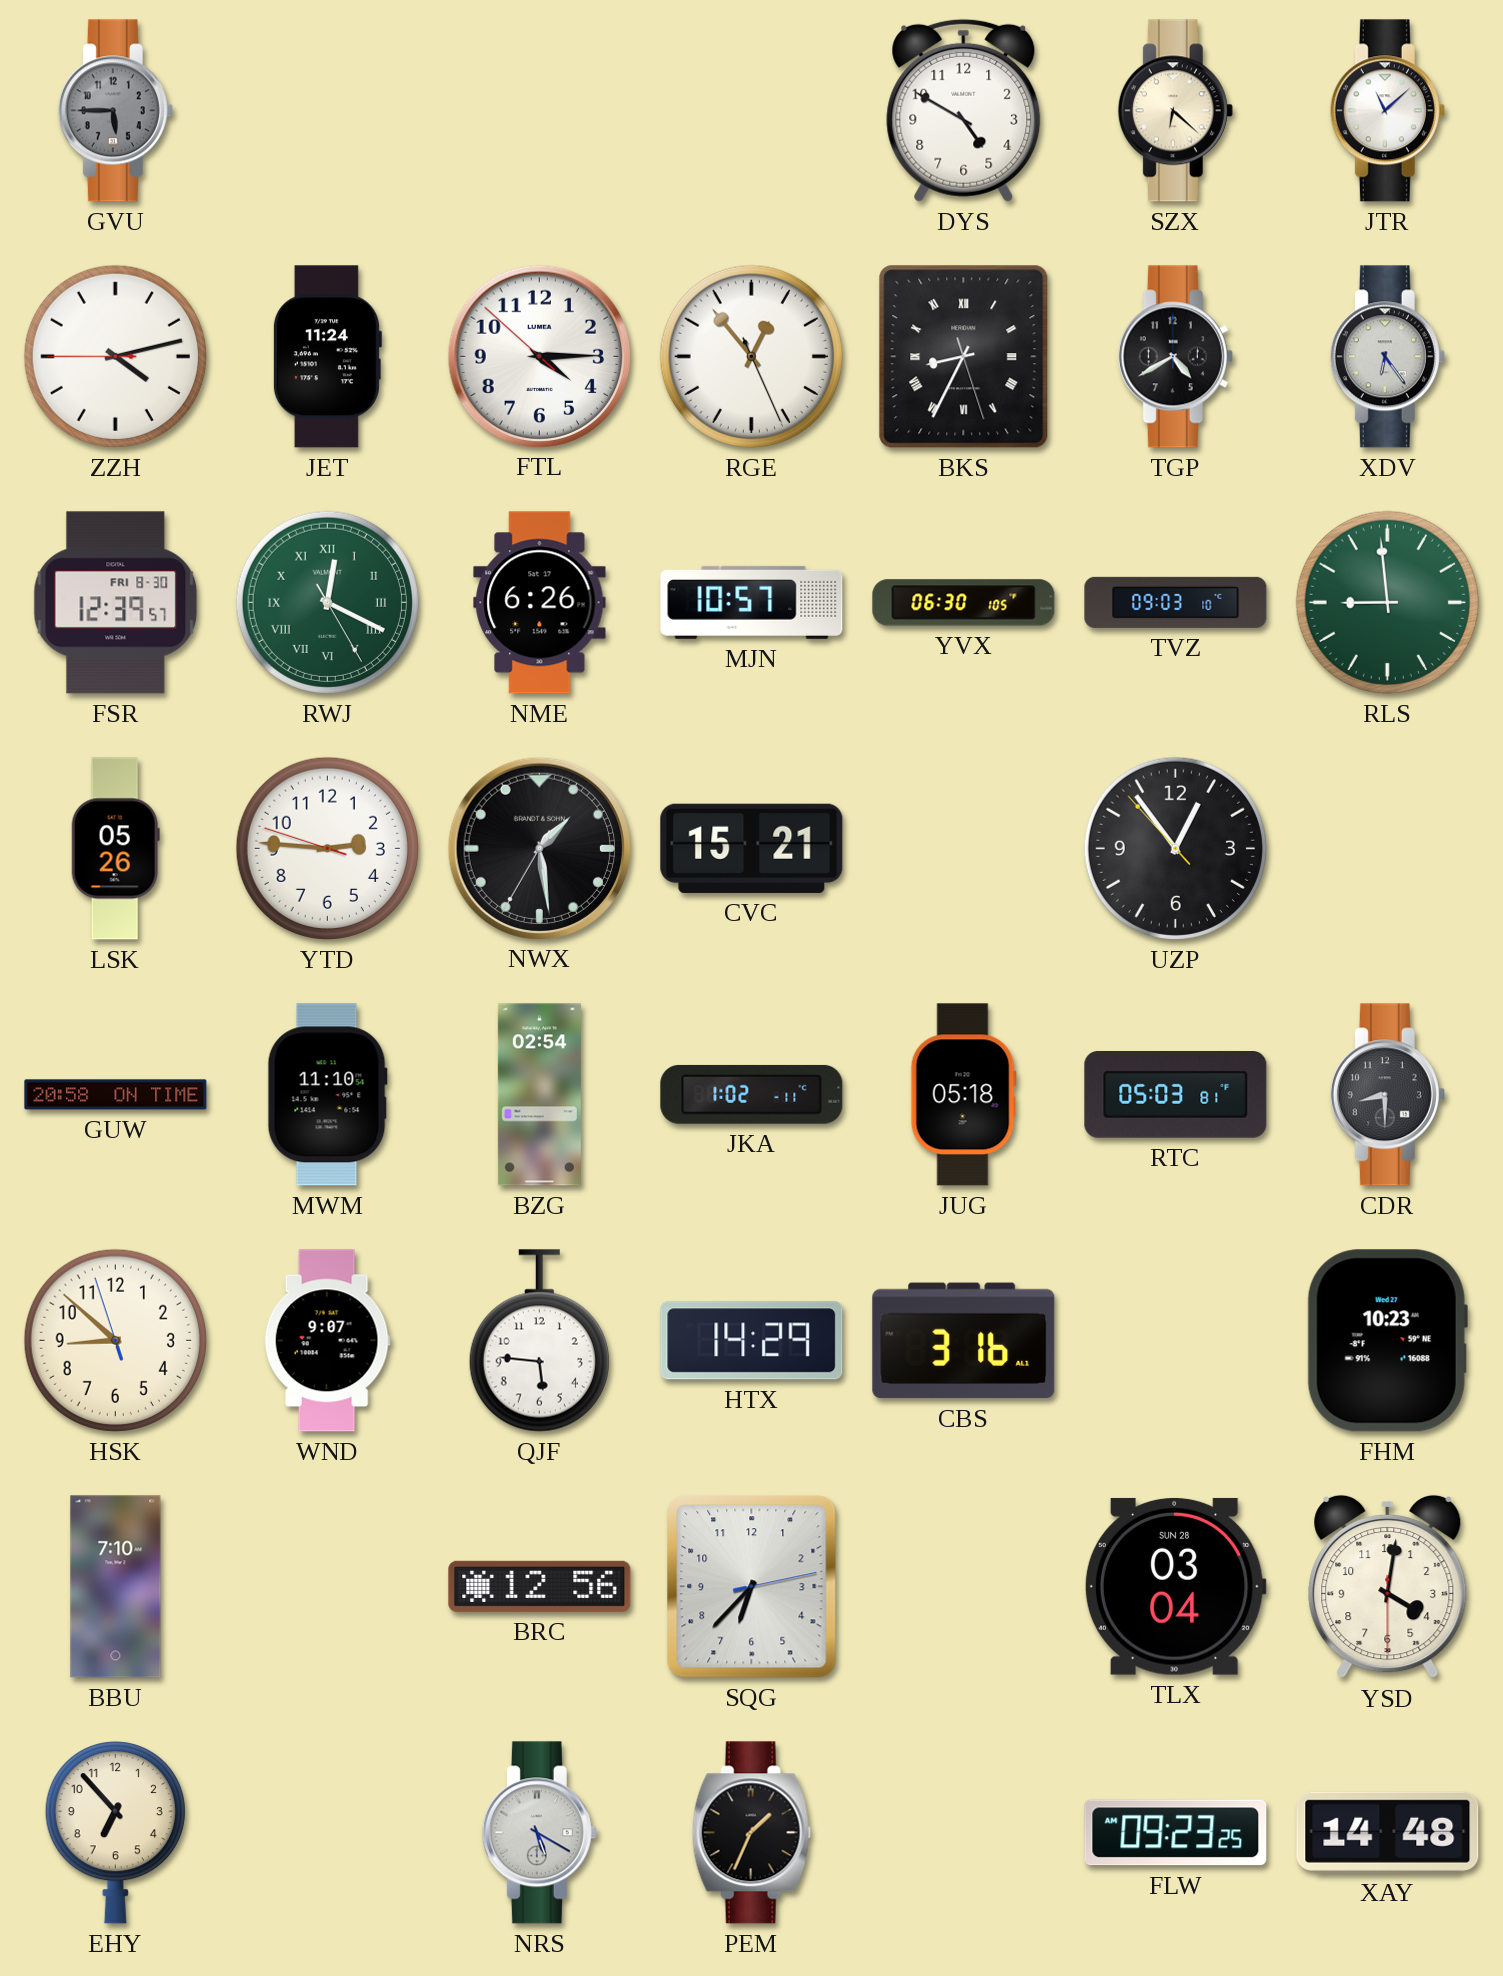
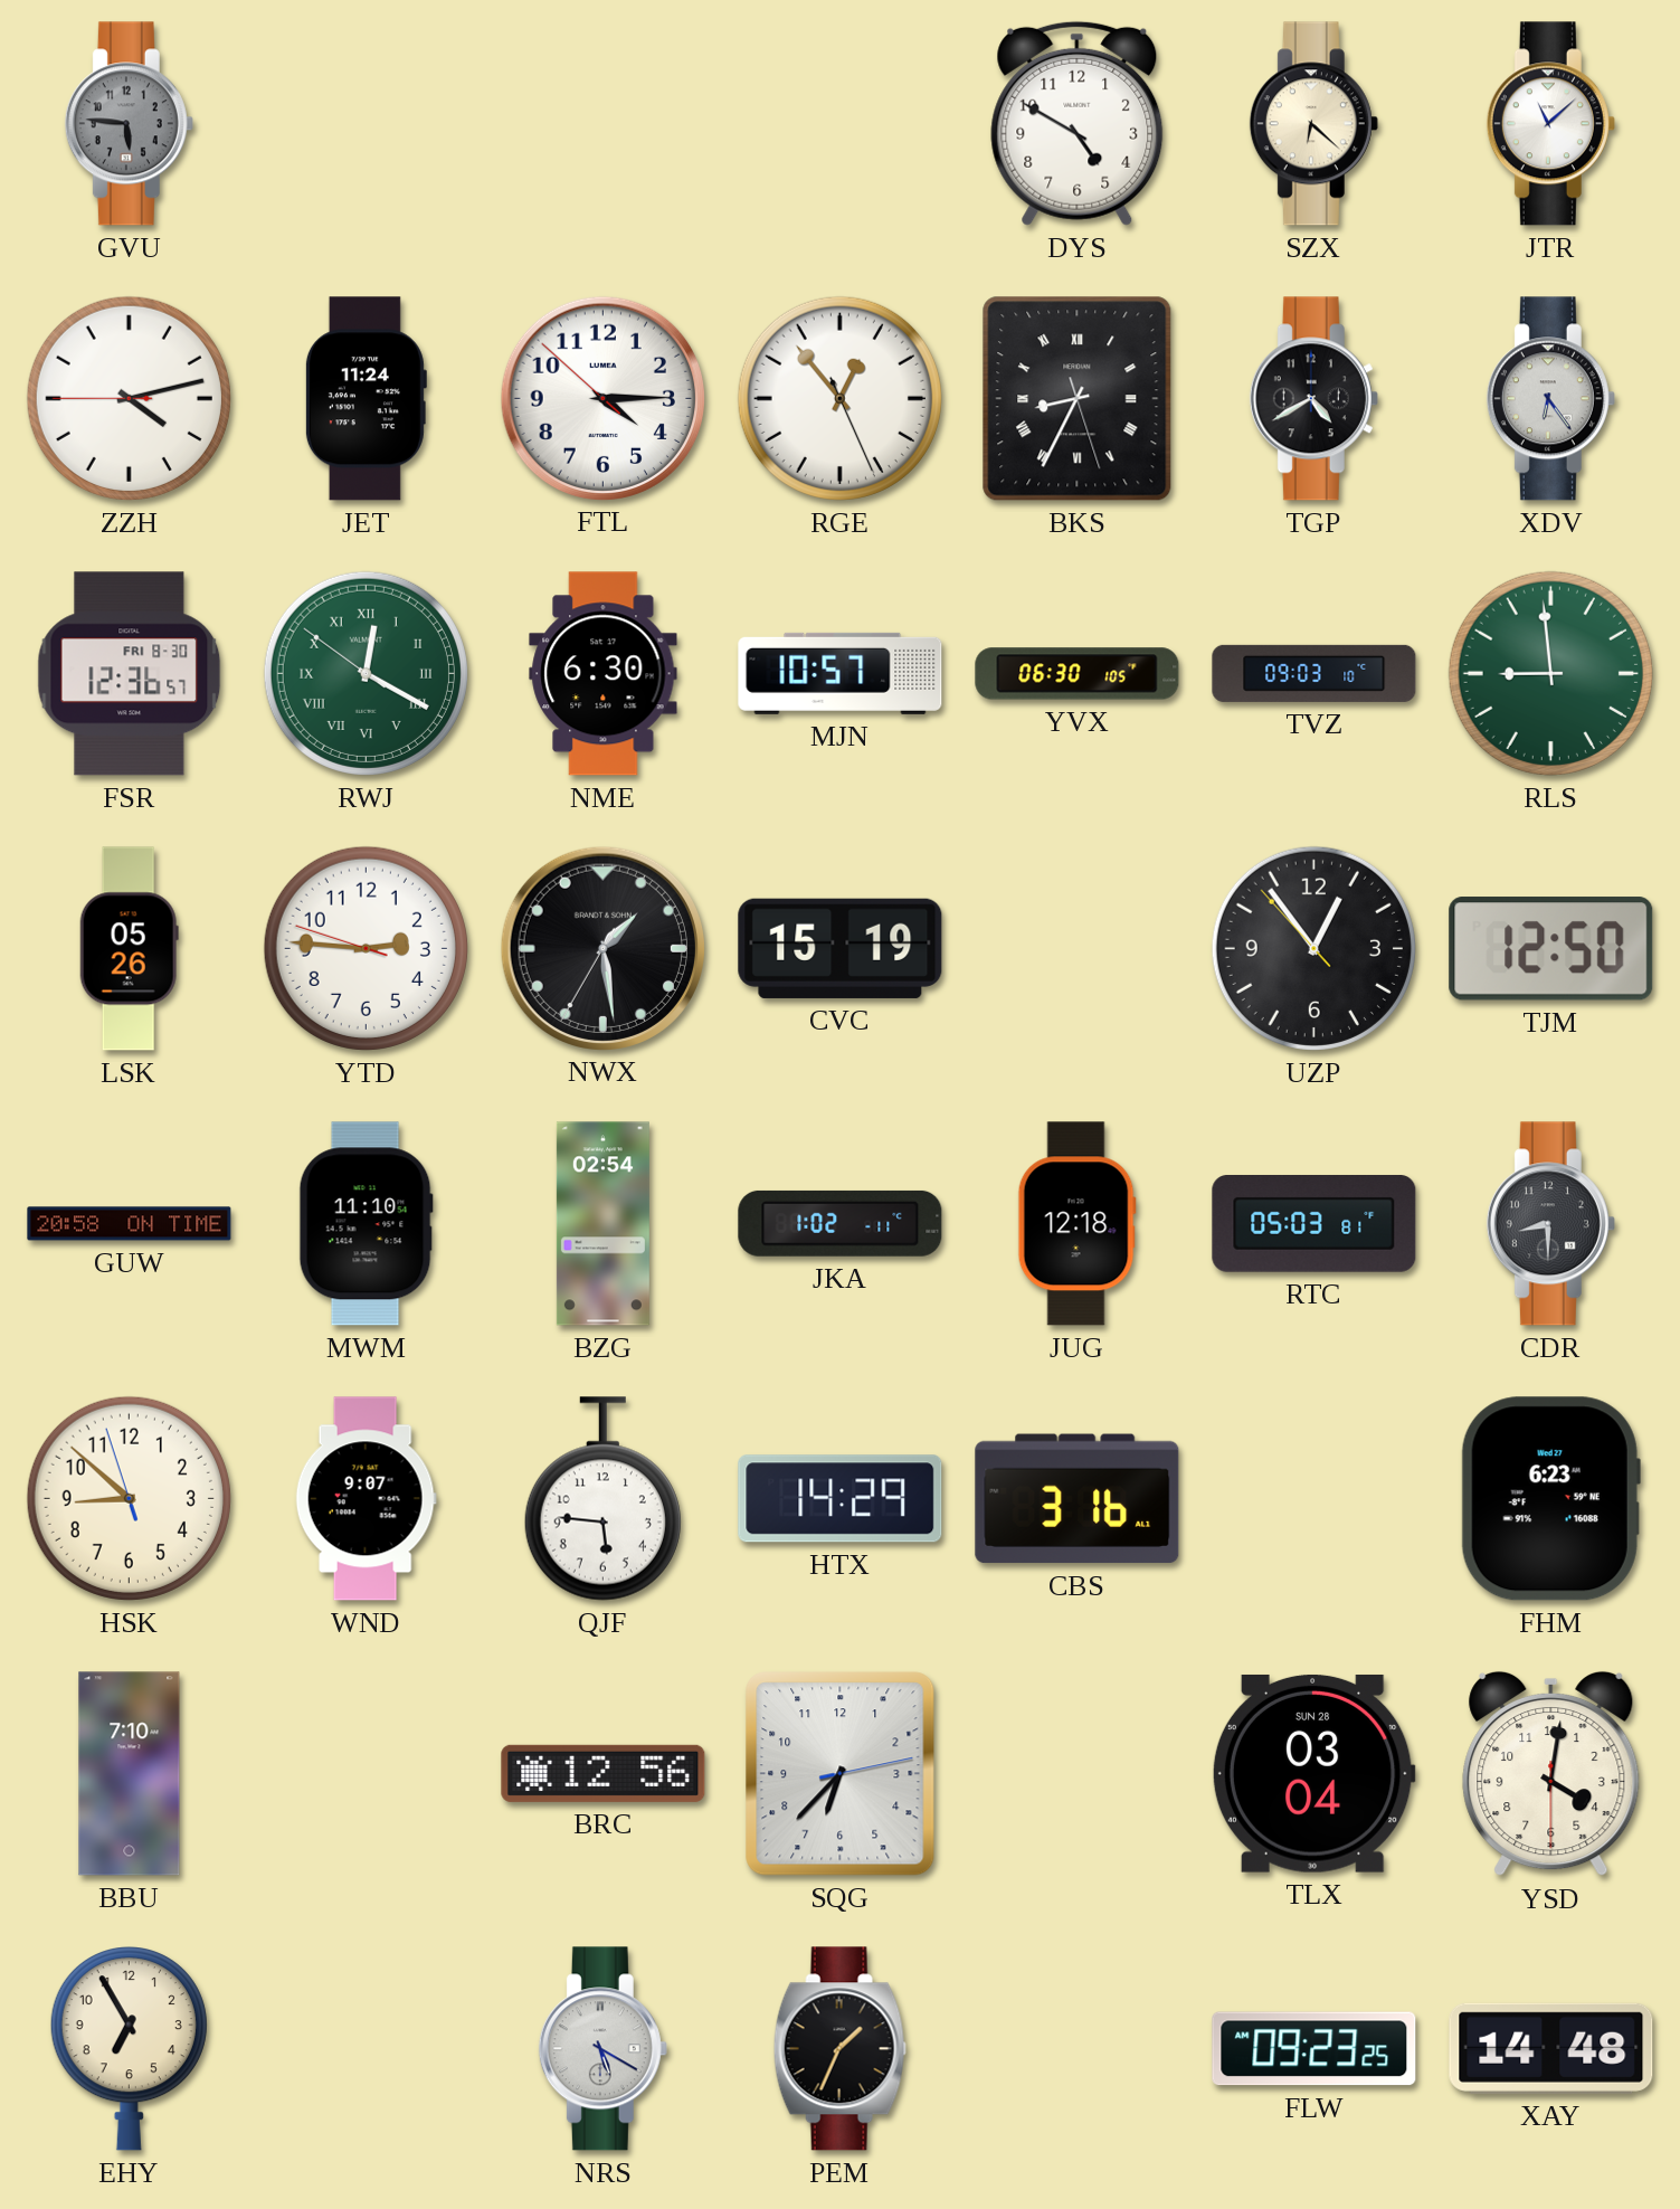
GVU: 5:45 -> 5:46
FSR: 12:39 -> 12:36
RWJ: 12:19:25 -> 12:19:51
NME: 6:26 -> 6:30
CVC: 15:21 -> 15:19
TJM: none -> 12:50
JUG: 05:18 -> 12:18
FHM: 10:23 -> 6:23
EHY: 6:53 -> 6:55
